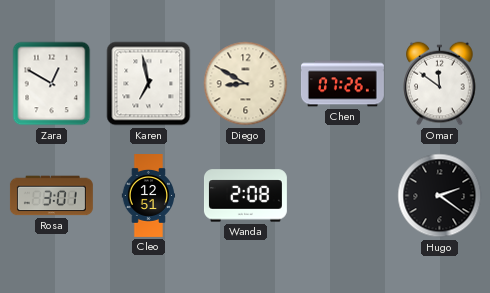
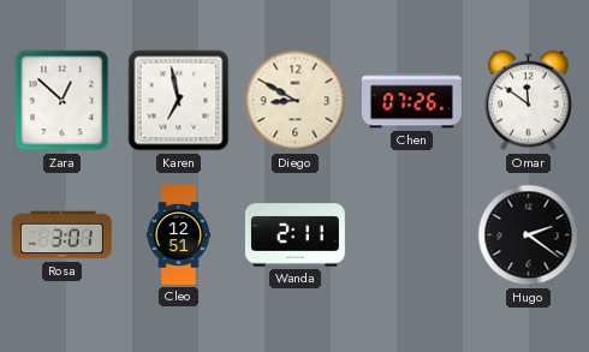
Zara: 12:50 -> 12:52
Wanda: 2:08 -> 2:11
